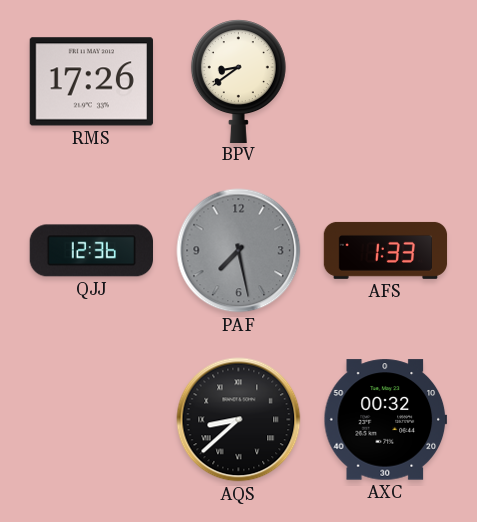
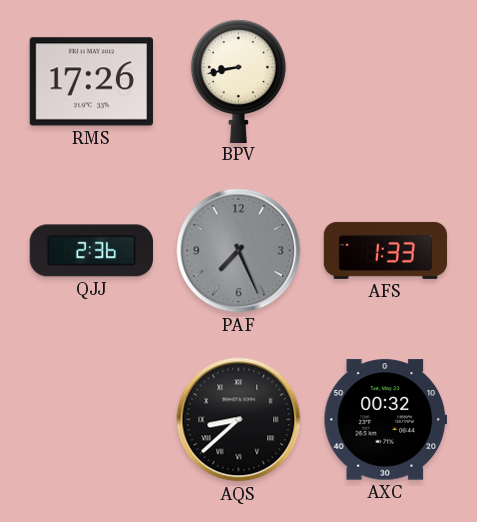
BPV: 8:39 -> 8:43
QJJ: 12:36 -> 2:36
PAF: 7:28 -> 7:26
